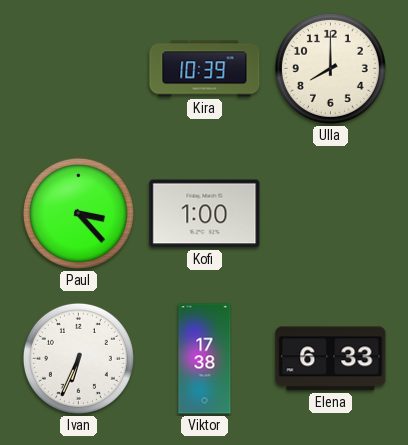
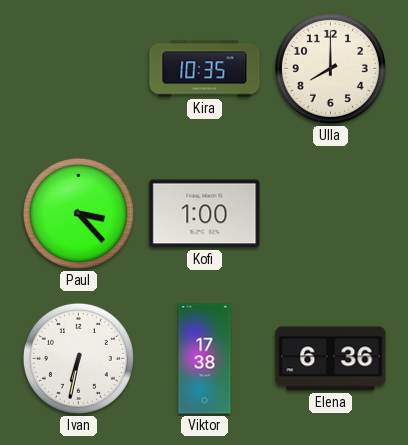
Kira: 10:39 -> 10:35
Ivan: 6:34 -> 6:32
Elena: 6:33 -> 6:36
